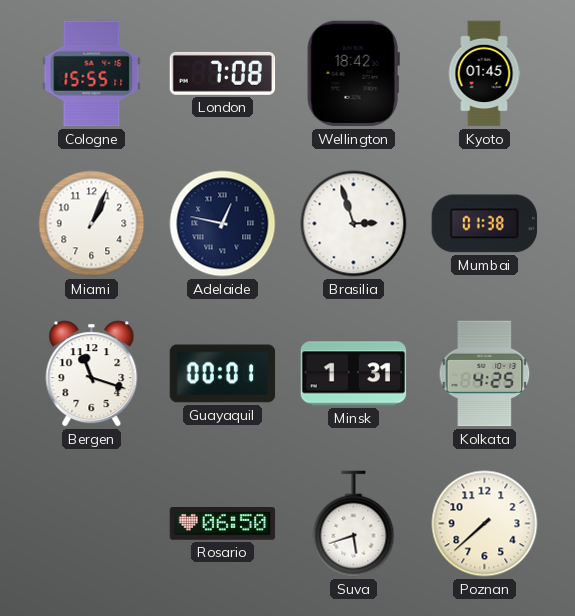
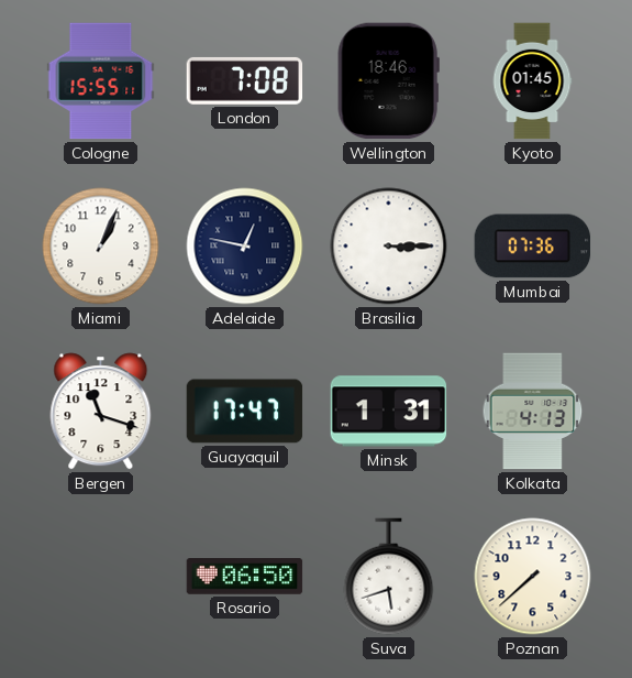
Wellington: 18:42 -> 18:46
Brasilia: 2:57 -> 3:15
Mumbai: 01:38 -> 07:36
Guayaquil: 00:01 -> 17:47
Kolkata: 4:25 -> 4:13
